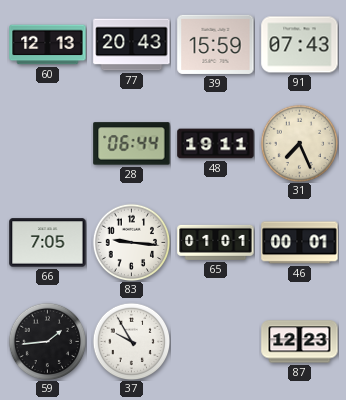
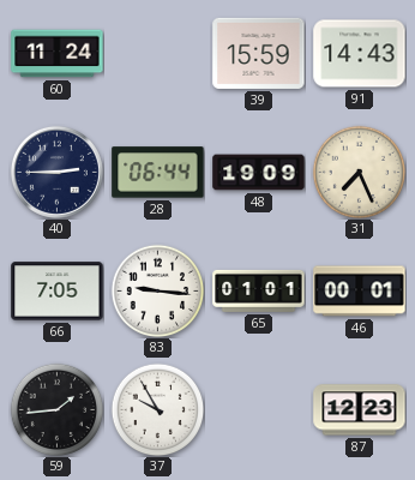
60: 12:13 -> 11:24
77: 20:43 -> none
91: 07:43 -> 14:43
40: none -> 2:45
48: 19:11 -> 19:09
